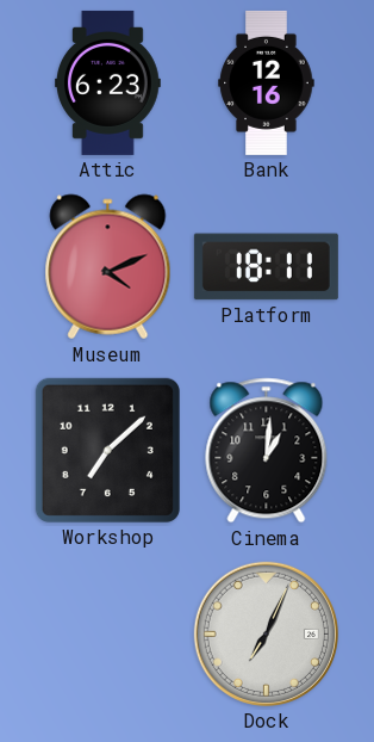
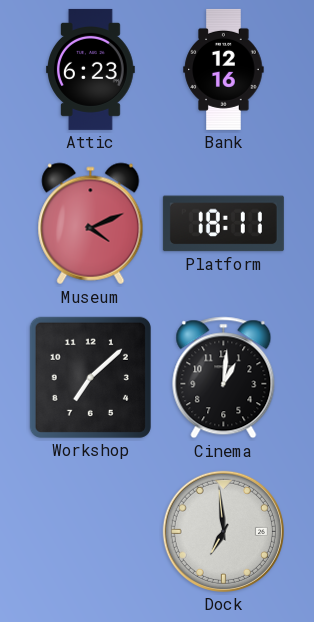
Dock: 7:04 -> 6:59
